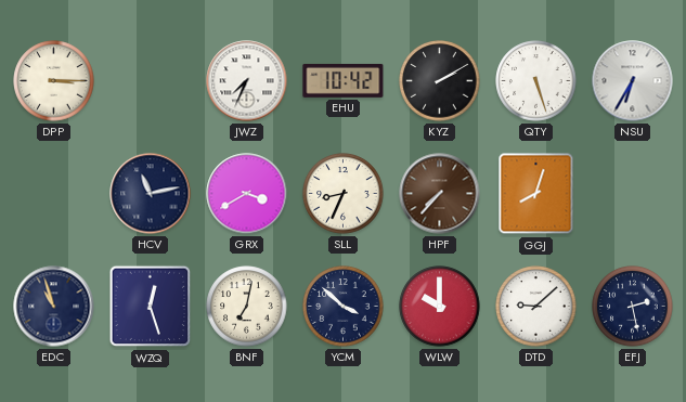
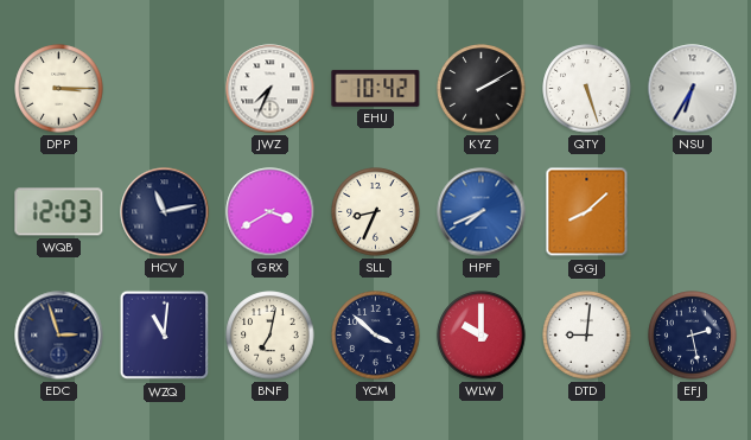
WQB: none -> 12:03
HPF: 7:37 -> 7:41
HPF dial: brown -> blue
GGJ: 8:03 -> 8:08
EDC: 10:57 -> 2:57
WZQ: 12:27 -> 11:01
DTD: 9:08 -> 9:01
